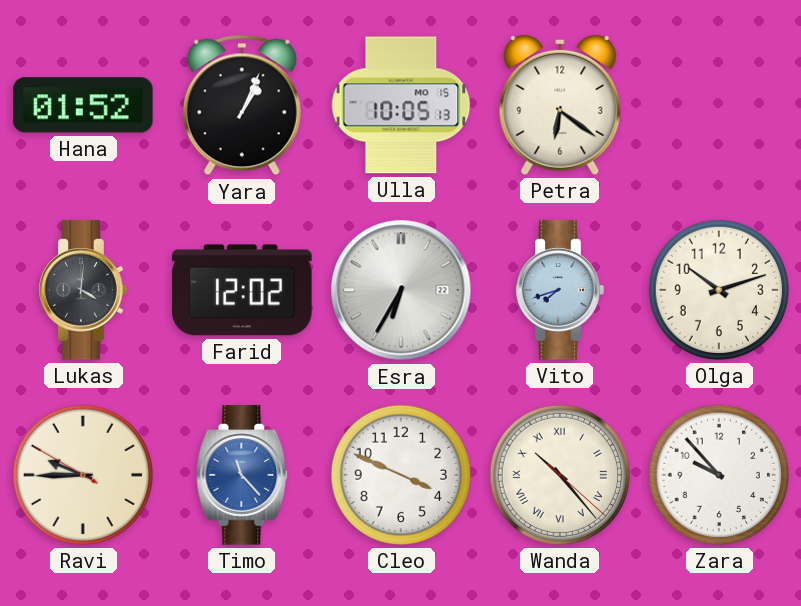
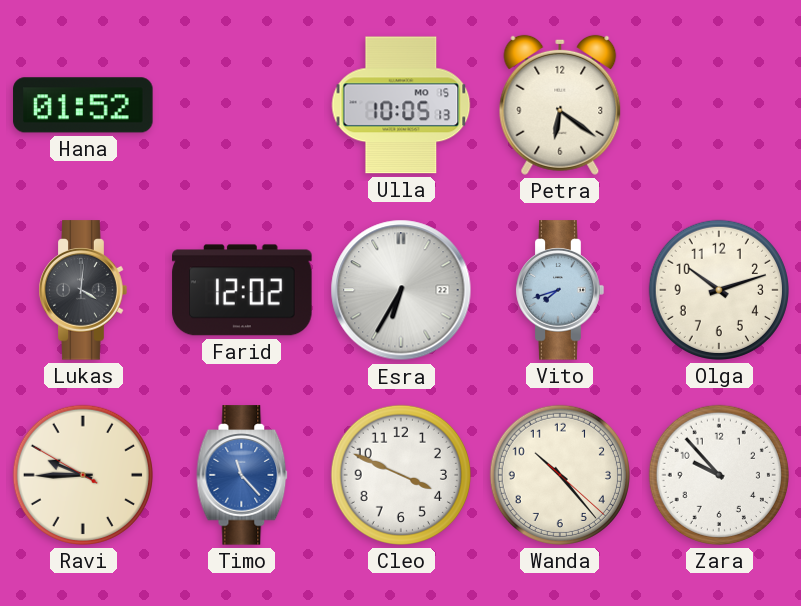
Yara: 1:04 -> none
Wanda numerals: Roman -> Arabic
